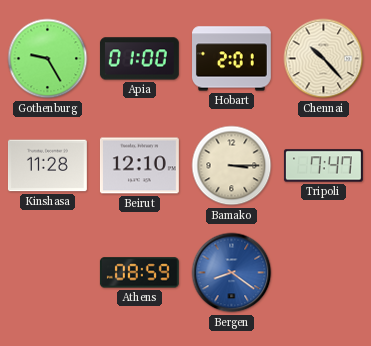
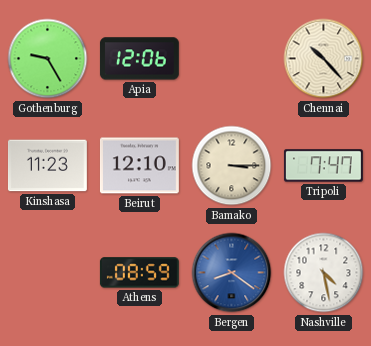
Apia: 01:00 -> 12:06
Hobart: 2:01 -> none
Kinshasa: 11:28 -> 11:23
Nashville: none -> 4:28
